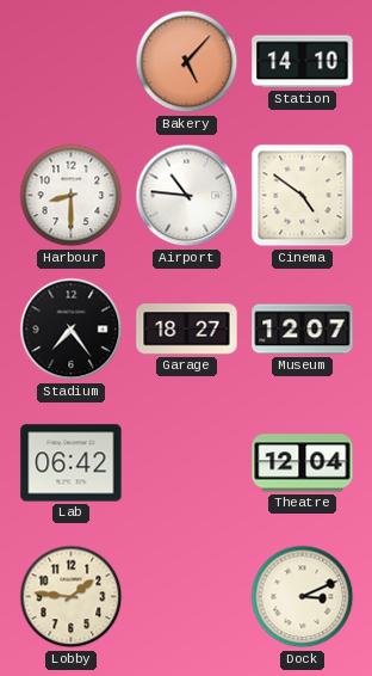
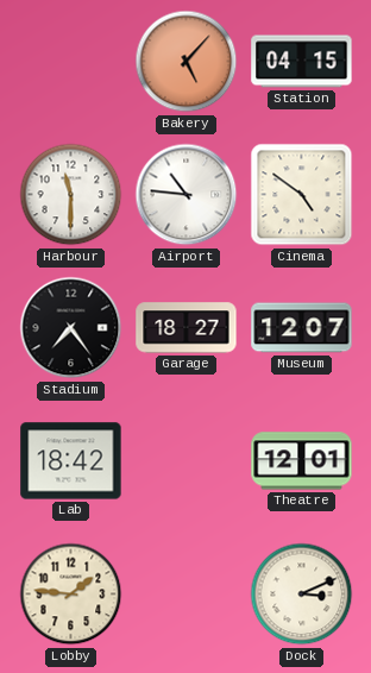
Station: 14:10 -> 04:15
Harbour: 8:30 -> 11:30
Lab: 06:42 -> 18:42
Theatre: 12:04 -> 12:01
